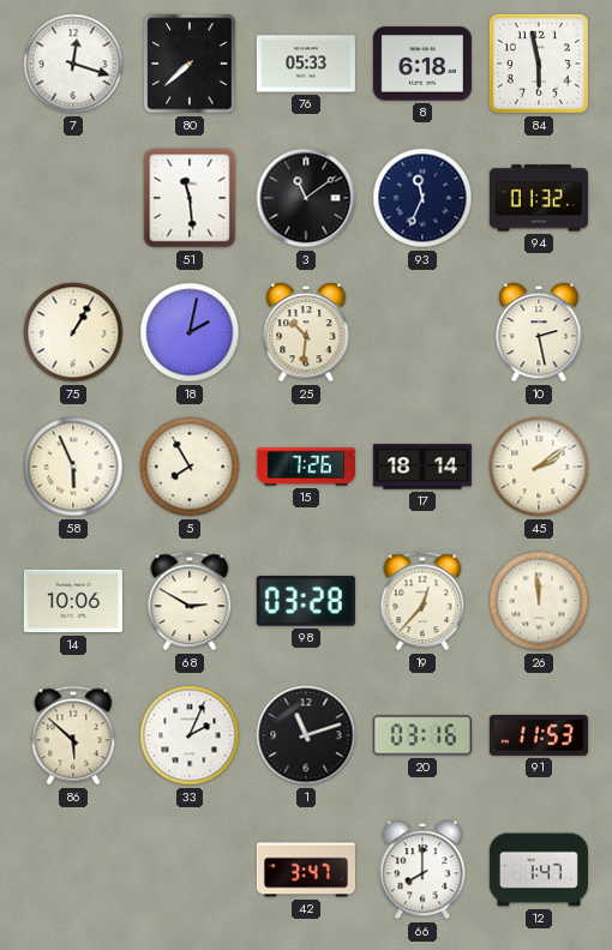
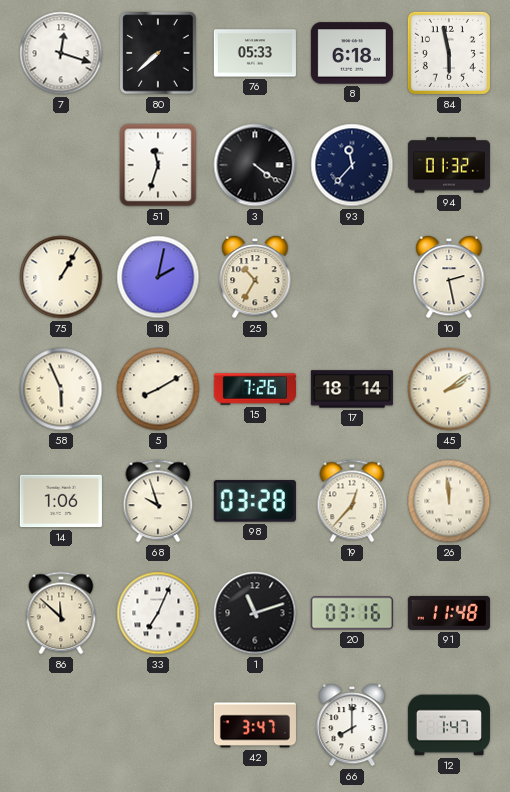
51: 11:29 -> 11:33
3: 11:09 -> 4:21
93: 11:34 -> 11:37
25: 10:31 -> 10:35
5: 7:55 -> 8:10
14: 10:06 -> 1:06
68: 2:50 -> 9:57
86: 5:52 -> 11:52
33: 2:04 -> 7:04
91: 11:53 -> 11:48
